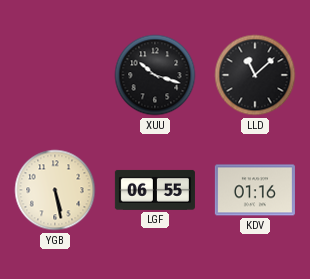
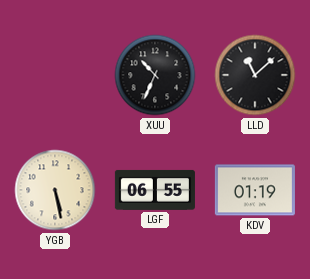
XUU: 10:18 -> 10:34
KDV: 01:16 -> 01:19
